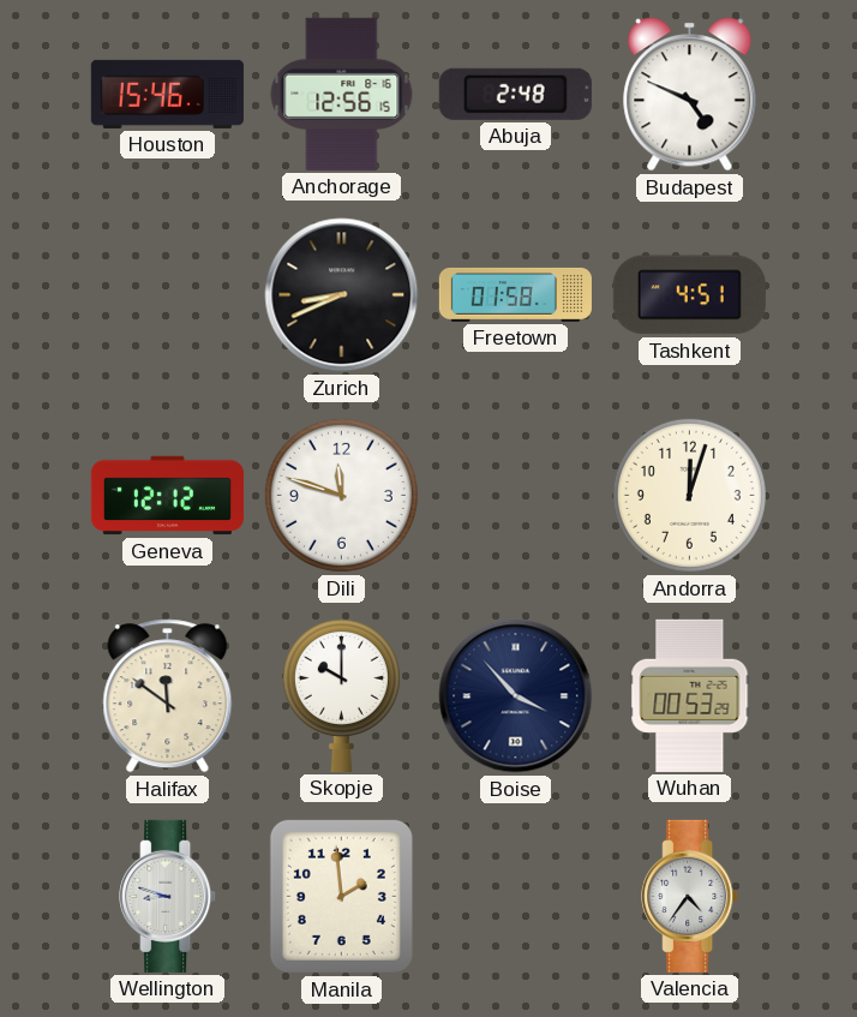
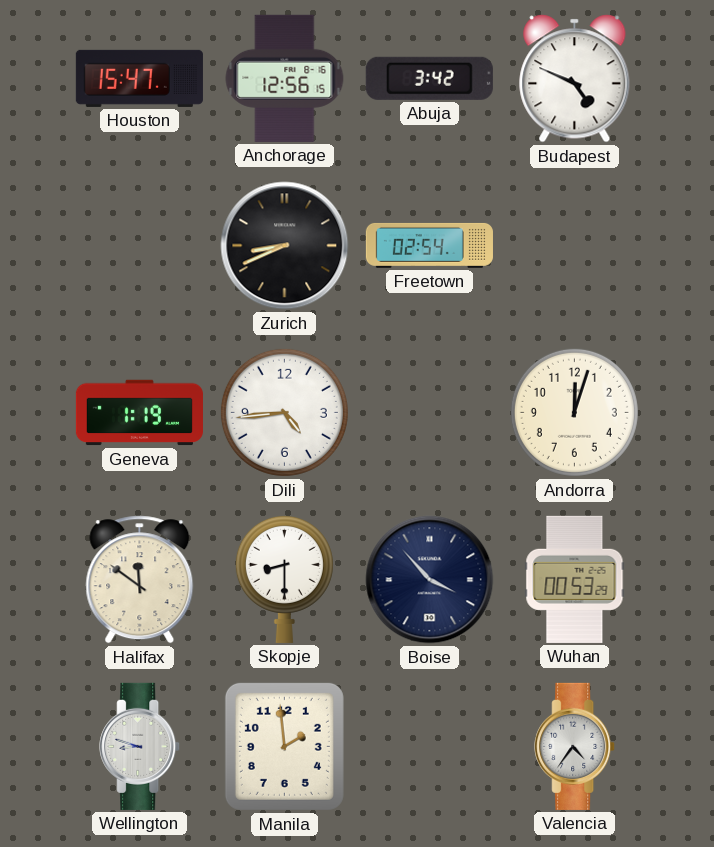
Houston: 15:46 -> 15:47
Abuja: 2:48 -> 3:42
Freetown: 01:58 -> 02:54
Tashkent: 4:51 -> none
Geneva: 12:12 -> 1:19
Dili: 11:48 -> 4:44
Skopje: 10:00 -> 8:30
